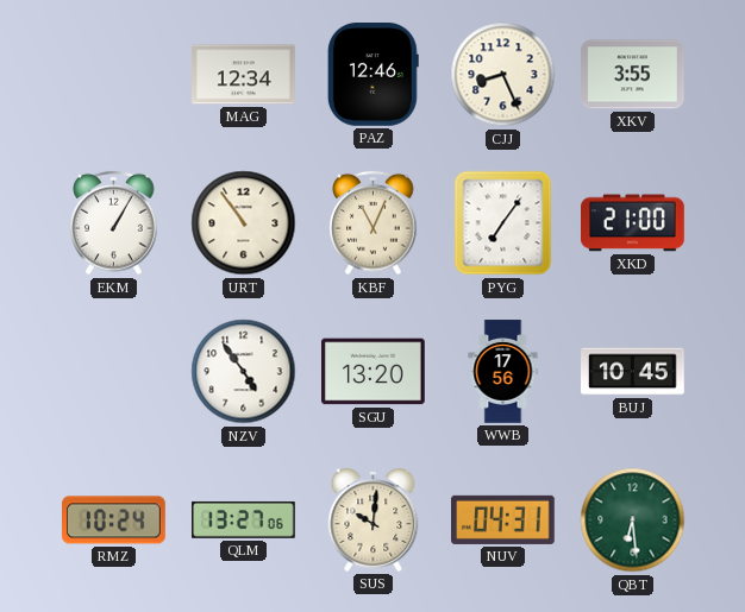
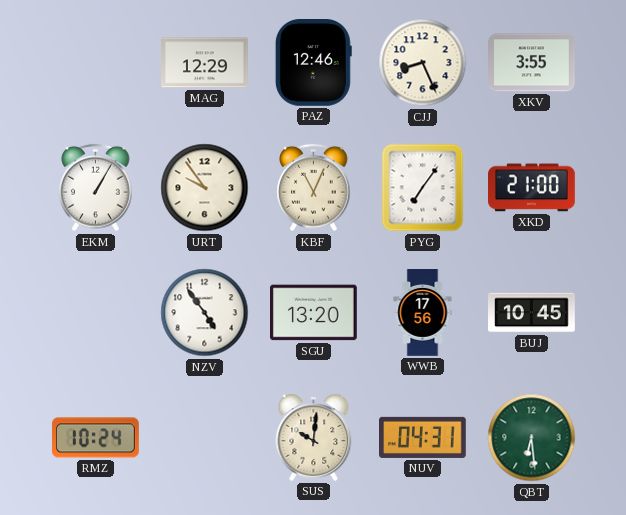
MAG: 12:34 -> 12:29
URT: 10:54 -> 9:54
QLM: 13:27 -> none
